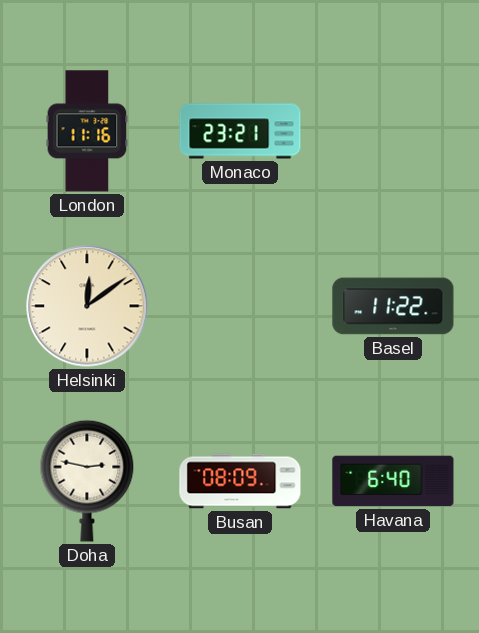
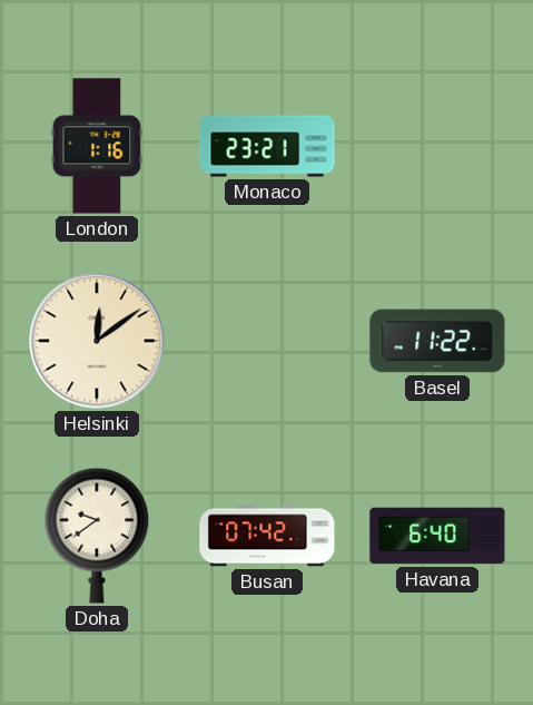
London: 11:16 -> 1:16
Doha: 2:47 -> 9:39
Busan: 08:09 -> 07:42
